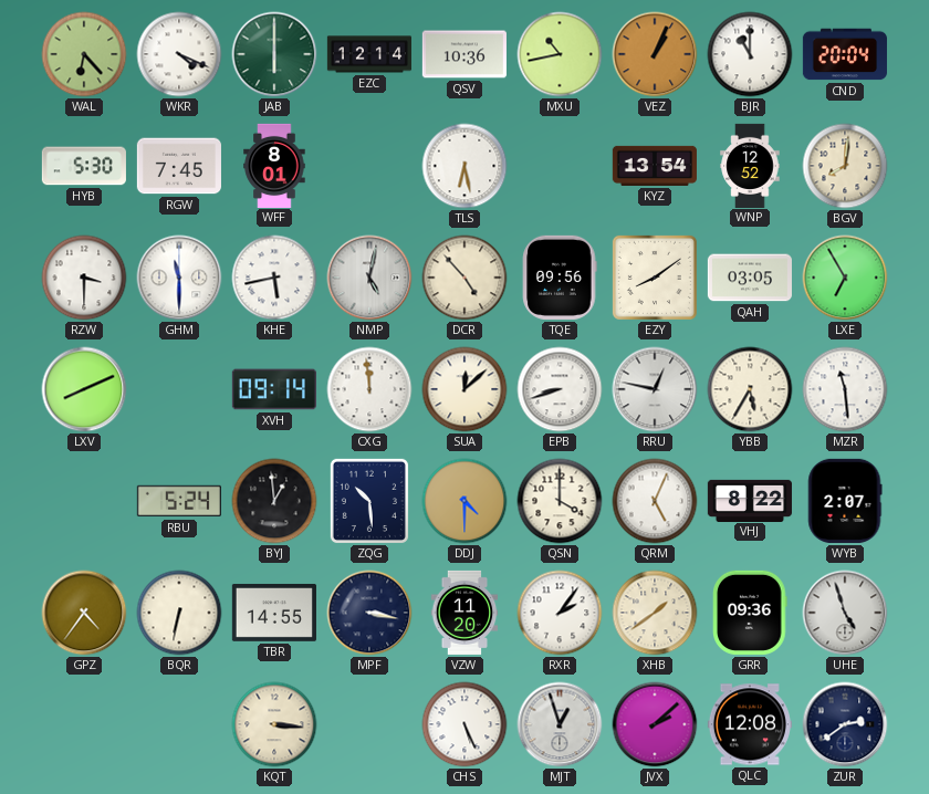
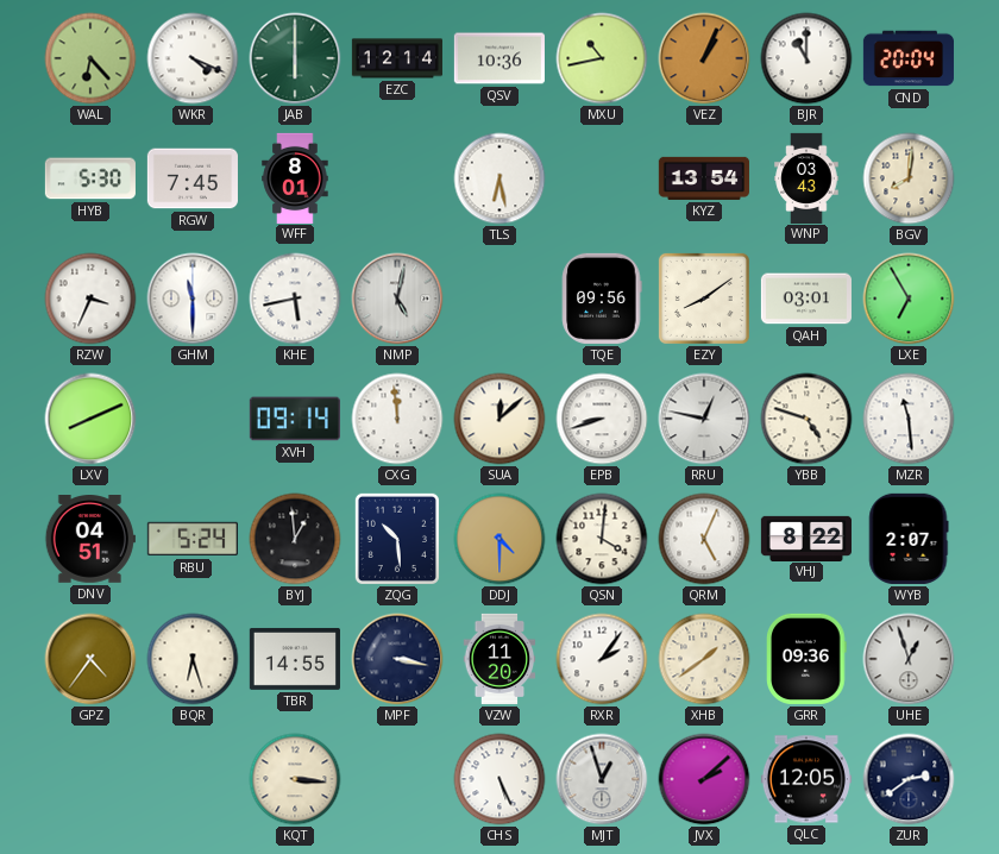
WNP: 12:52 -> 03:43
RZW: 3:30 -> 3:34
DCR: 4:53 -> none
QAH: 03:05 -> 03:01
YBB: 5:35 -> 4:48
DNV: none -> 04:51
QSN: 4:00 -> 4:01
BQR: 6:32 -> 6:27
UHE: 4:57 -> 12:57
QLC: 12:08 -> 12:05
